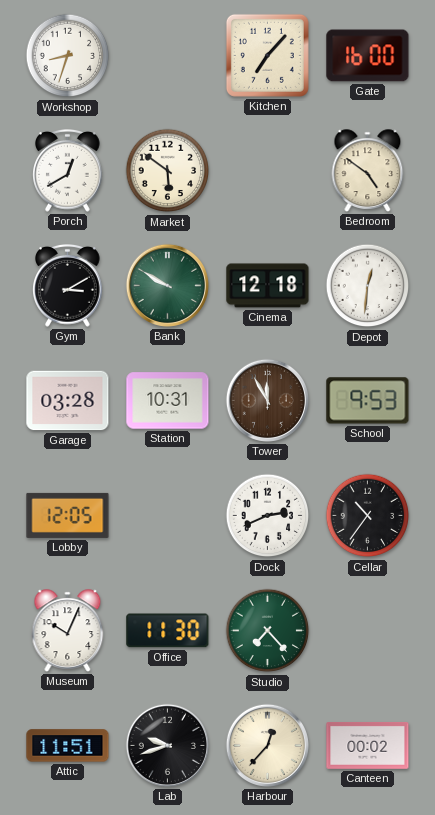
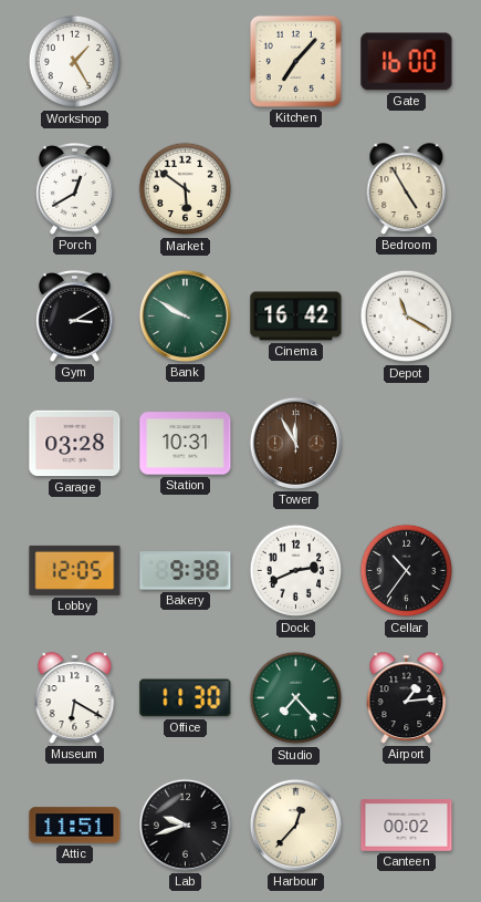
Workshop: 8:33 -> 1:25
Bedroom: 4:51 -> 4:55
Cinema: 12:18 -> 16:42
Depot: 12:31 -> 11:20
School: 9:53 -> none
Bakery: none -> 9:38
Museum: 10:04 -> 6:20
Airport: none -> 1:14
